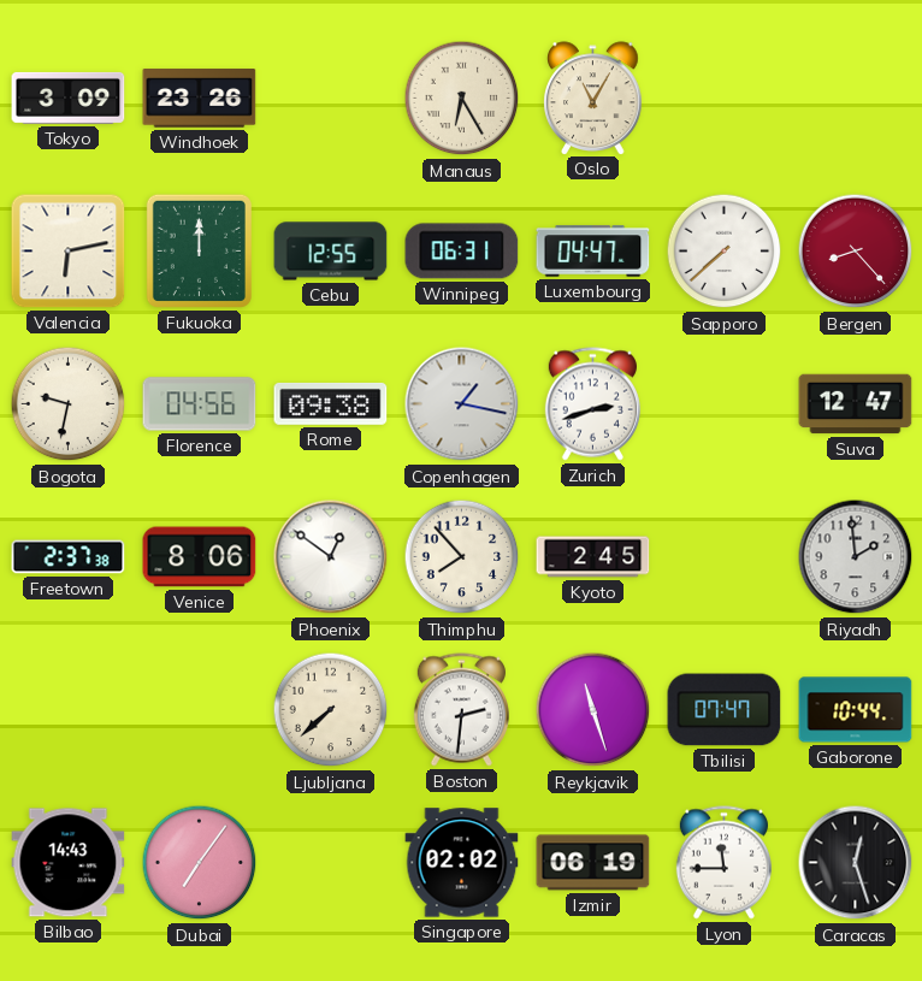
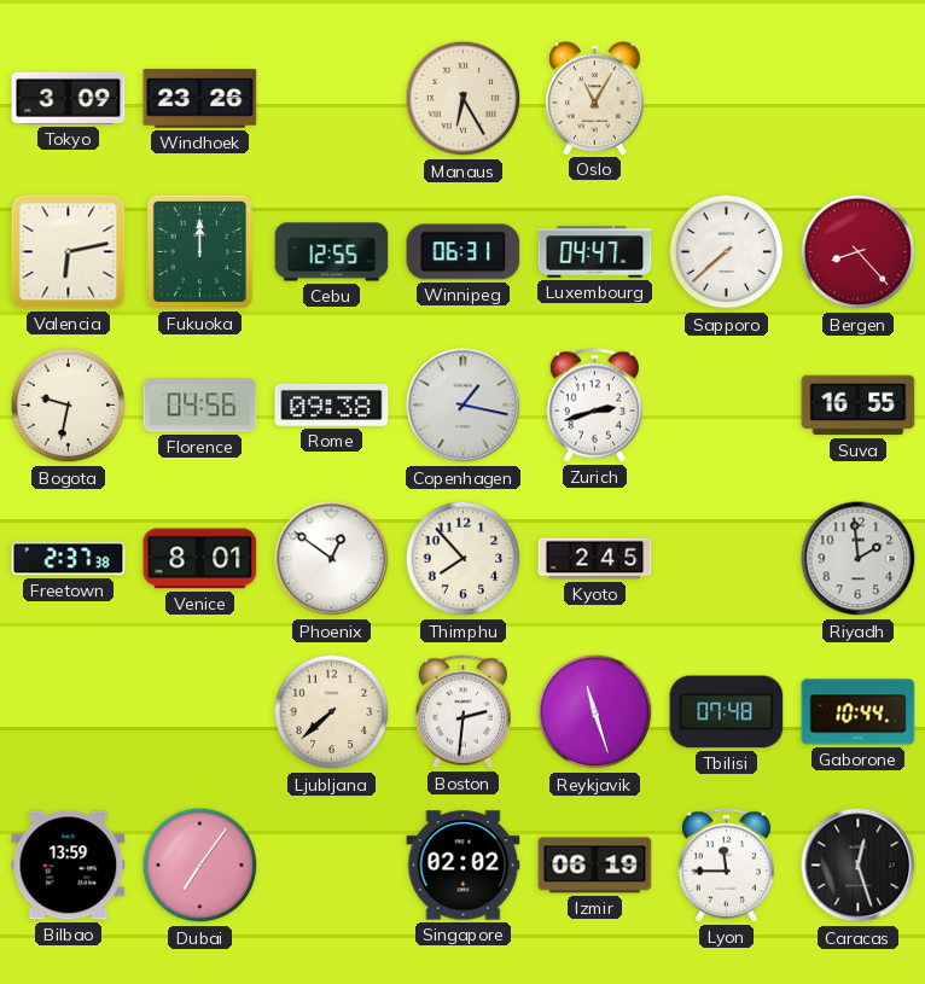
Suva: 12:47 -> 16:55
Venice: 8:06 -> 8:01
Tbilisi: 07:47 -> 07:48
Bilbao: 14:43 -> 13:59
